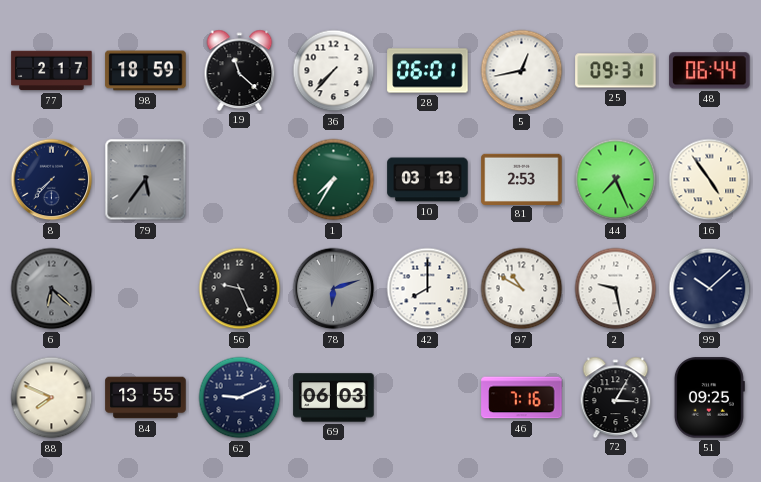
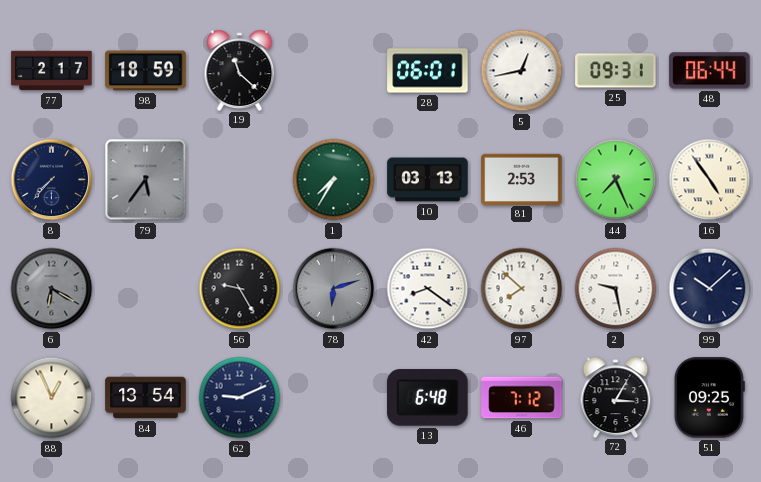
36: 7:37 -> none
6: 6:22 -> 6:20
56: 9:26 -> 9:25
42: 8:00 -> 8:21
97: 10:50 -> 7:52
88: 7:49 -> 12:56
84: 13:55 -> 13:54
69: 06:03 -> none
13: none -> 6:48
46: 7:16 -> 7:12
